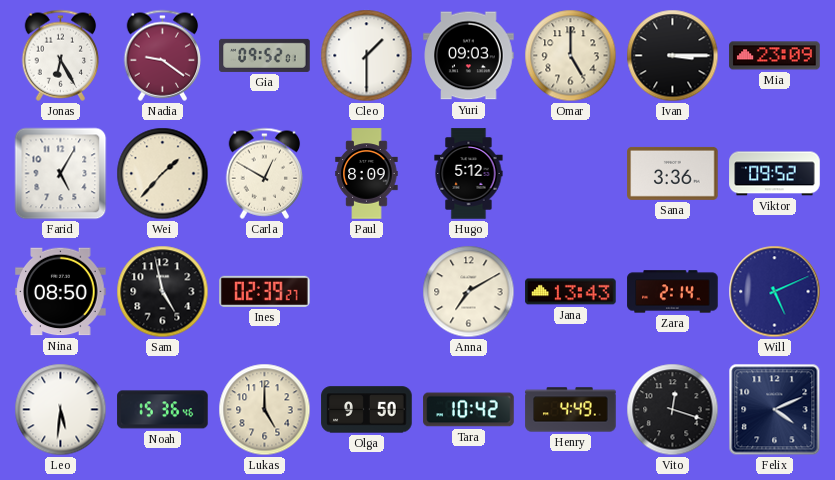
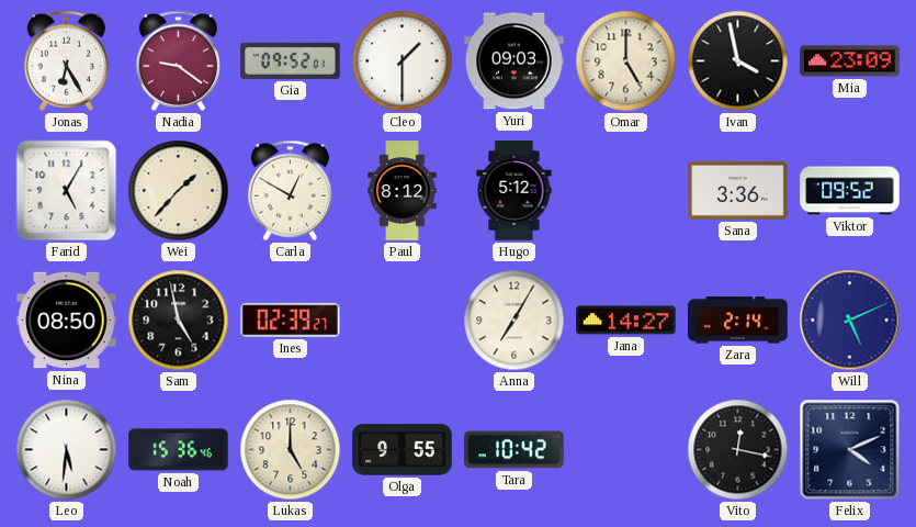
Ivan: 3:15 -> 3:58
Paul: 8:09 -> 8:12
Anna: 7:10 -> 7:05
Jana: 13:43 -> 14:27
Olga: 9:50 -> 9:55
Henry: 4:49 -> none
Vito: 12:18 -> 12:17
